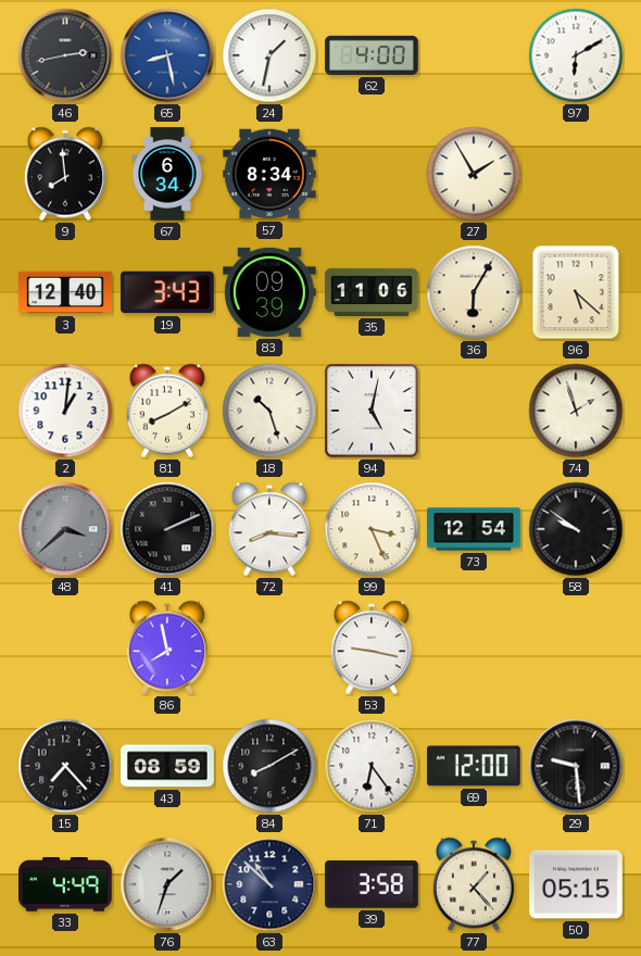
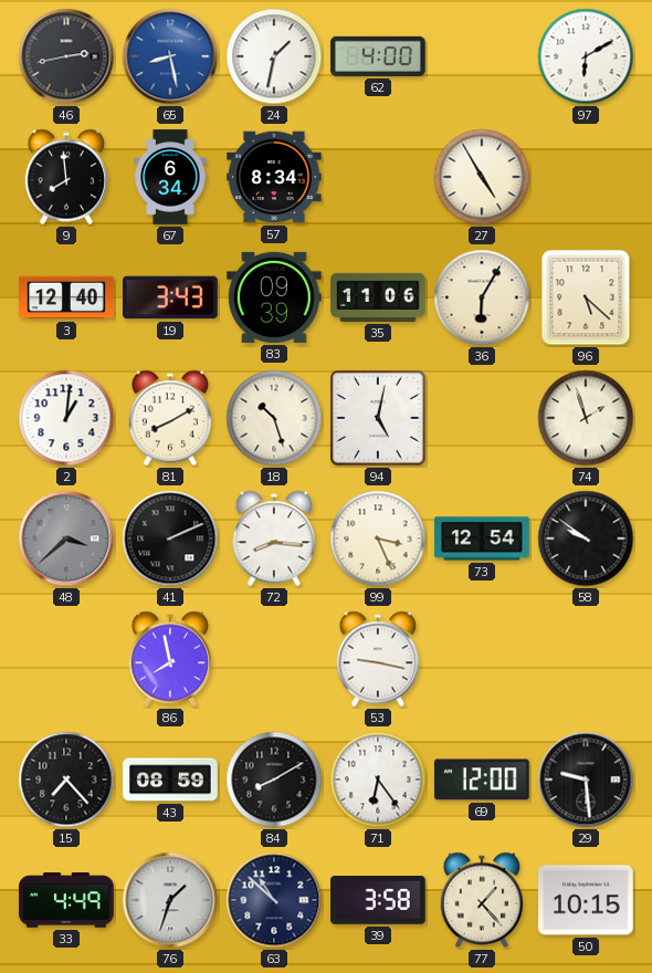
27: 1:55 -> 4:55
50: 05:15 -> 10:15
